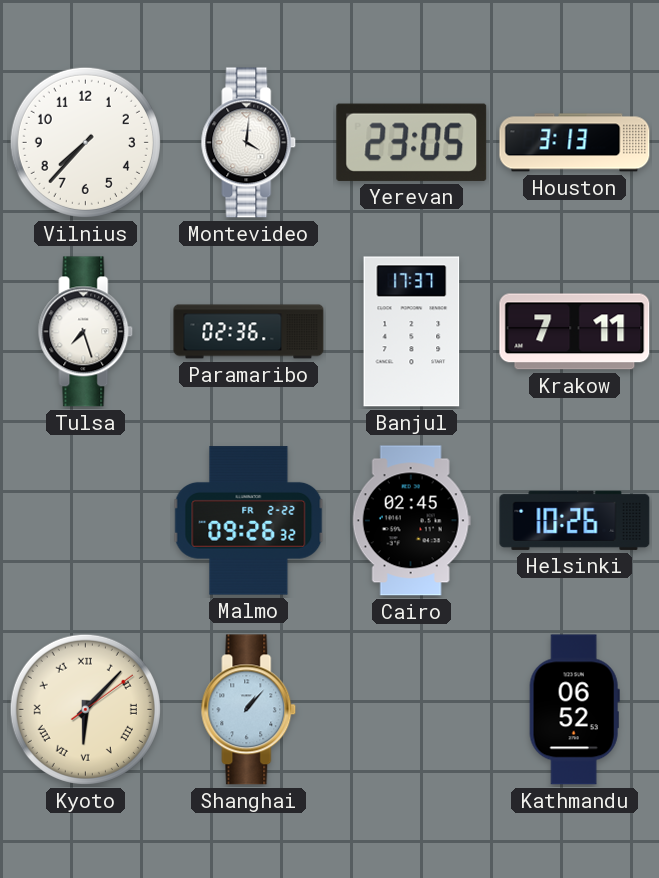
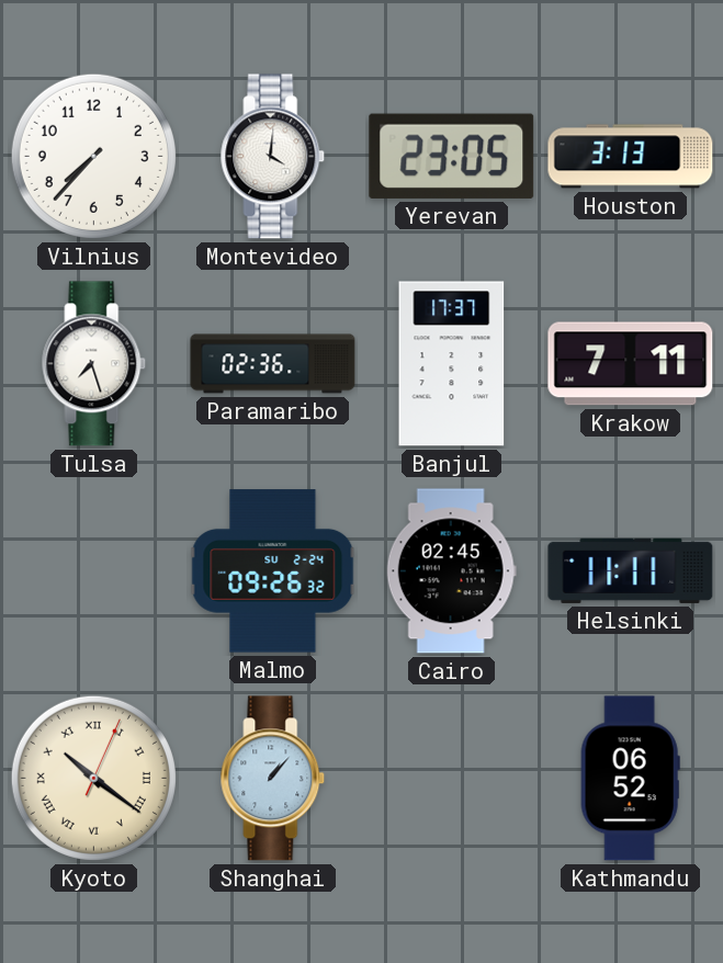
Malmo date: FR 2-22 -> SU 2-24
Helsinki: 10:26 -> 11:11
Kyoto: 6:07 -> 10:21
